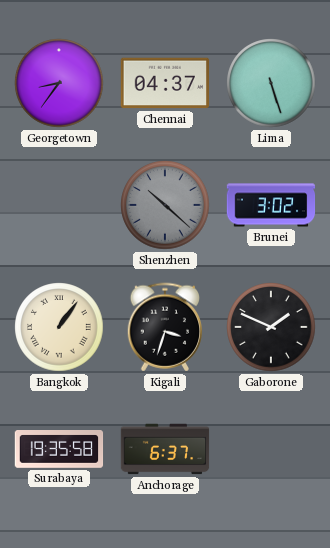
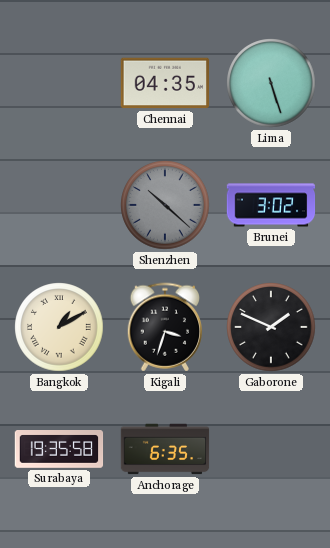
Georgetown: 8:36 -> none
Chennai: 04:37 -> 04:35
Bangkok: 1:06 -> 1:10
Anchorage: 6:37 -> 6:35
